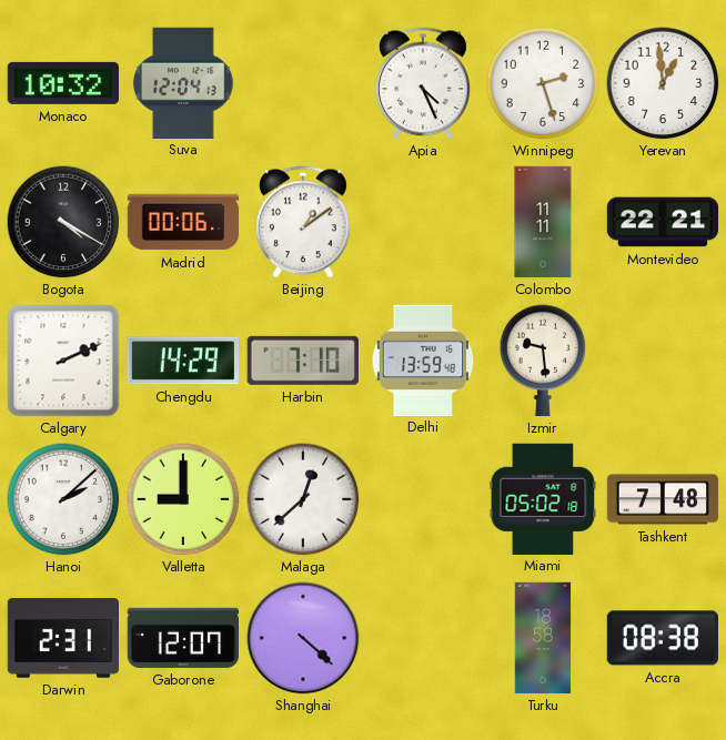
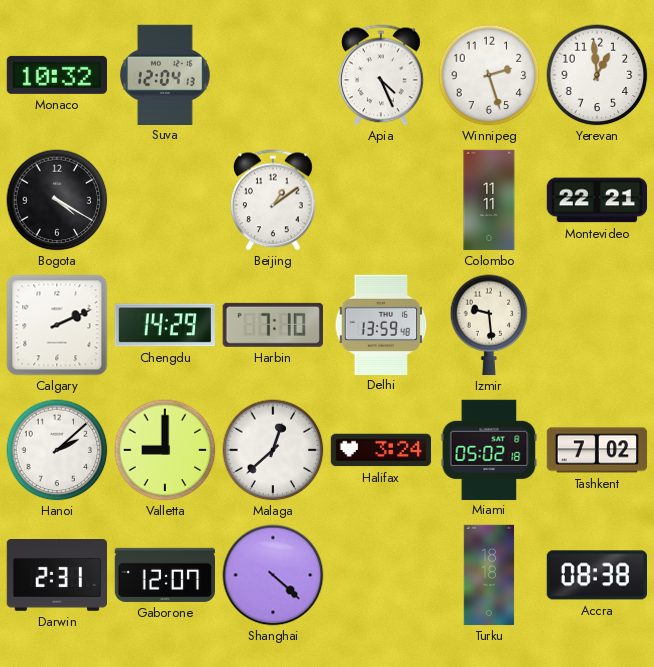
Madrid: 00:06 -> none
Halifax: none -> 3:24
Tashkent: 7:48 -> 7:02
Turku: 18:58 -> 18:18
